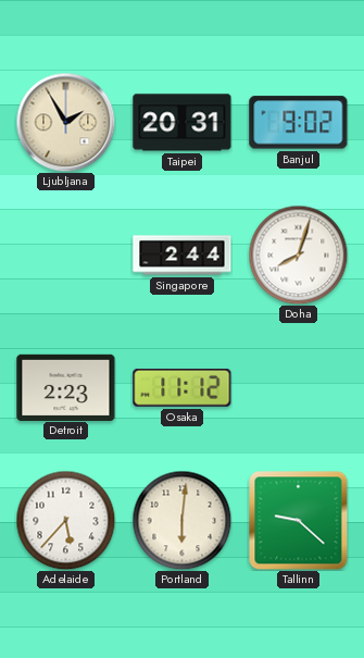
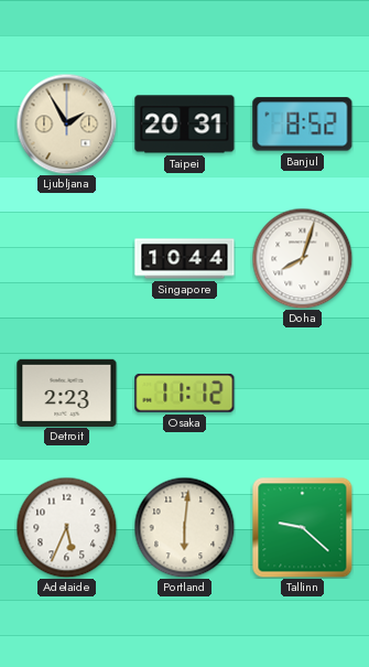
Banjul: 9:02 -> 8:52
Singapore: 2:44 -> 10:44
Adelaide: 5:37 -> 5:34
